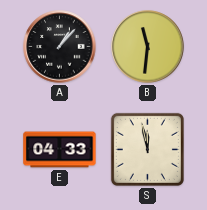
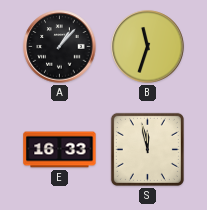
B: 11:31 -> 11:33
E: 04:33 -> 16:33
